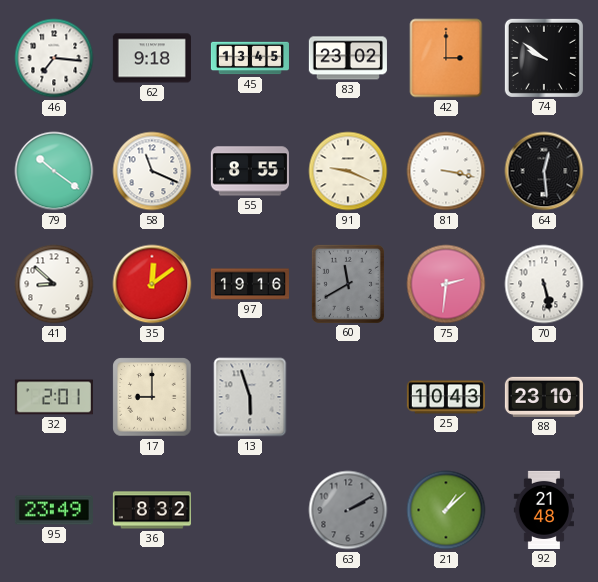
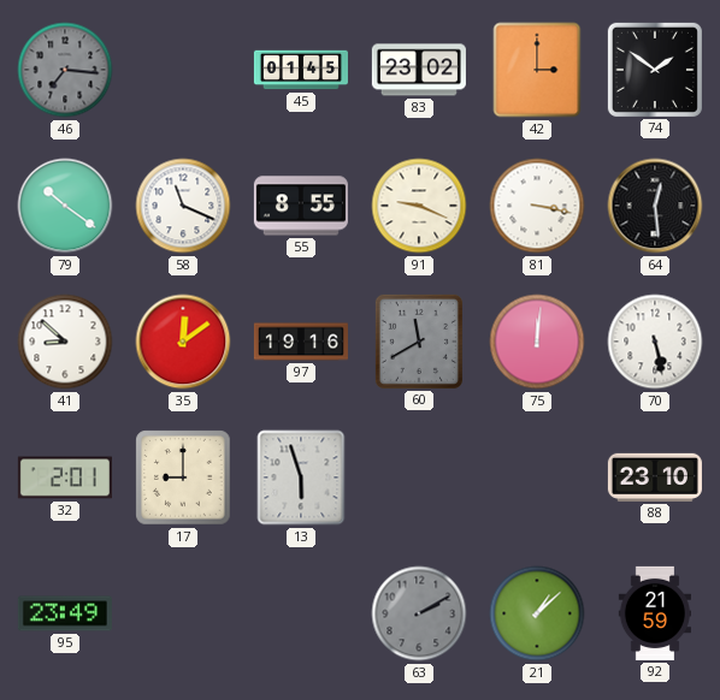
46 dial: white -> grey
62: 9:18 -> none
45: 13:45 -> 01:45
74: 9:51 -> 1:51
75: 2:31 -> 12:01
25: 10:43 -> none
36: 8:32 -> none
92: 21:48 -> 21:59
